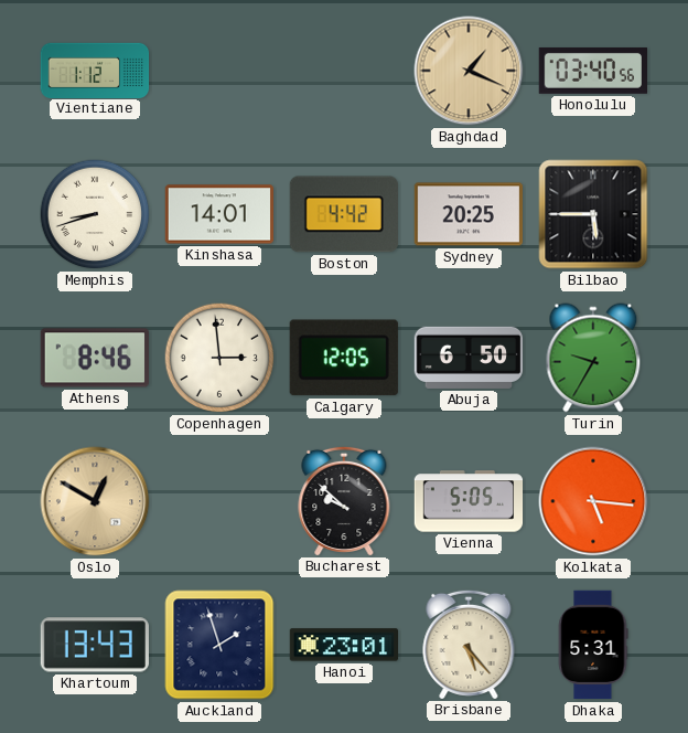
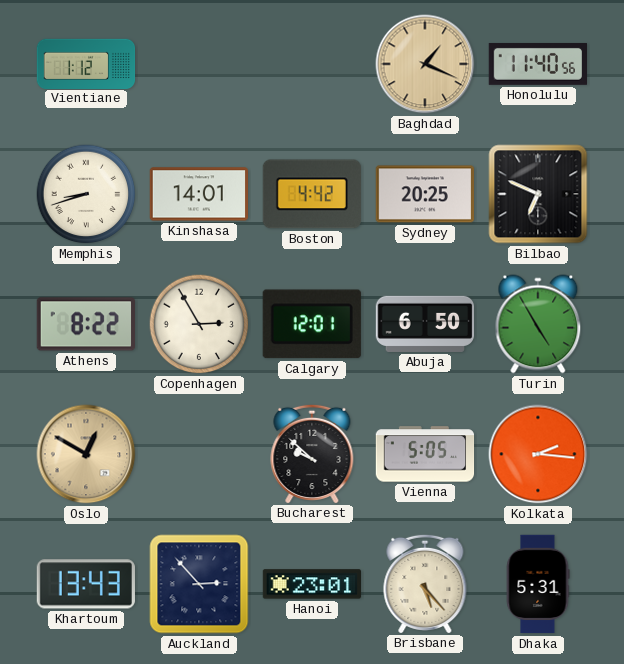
Honolulu: 03:40 -> 11:40
Bilbao: 5:45 -> 6:49
Athens: 8:46 -> 8:22
Copenhagen: 2:59 -> 2:55
Calgary: 12:05 -> 12:01
Turin: 9:35 -> 4:55
Kolkata: 5:16 -> 2:16
Auckland: 1:57 -> 2:53
